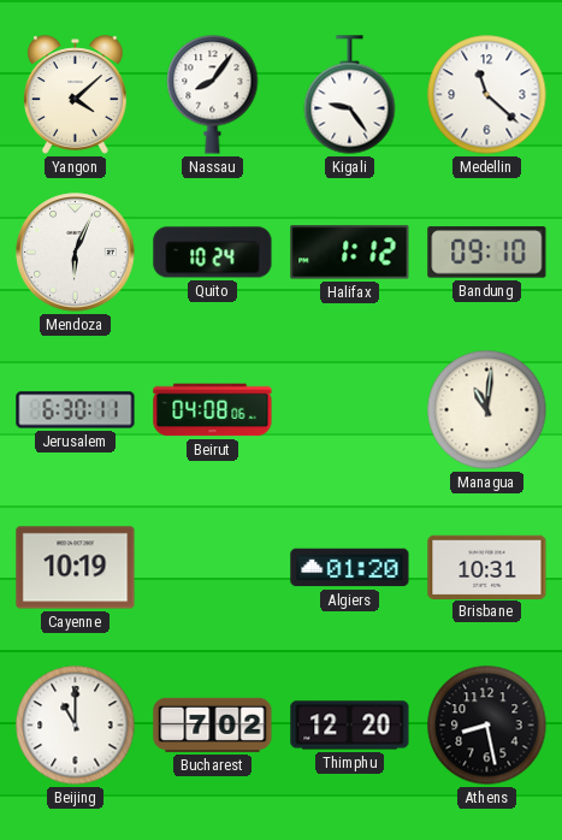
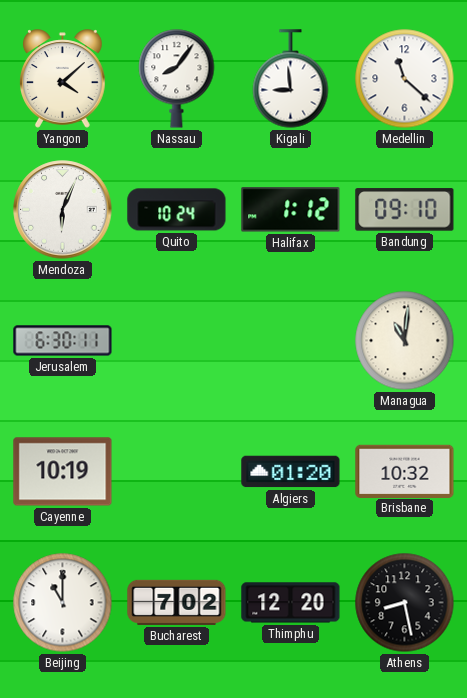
Kigali: 9:24 -> 8:59
Beirut: 04:08 -> none
Brisbane: 10:31 -> 10:32
